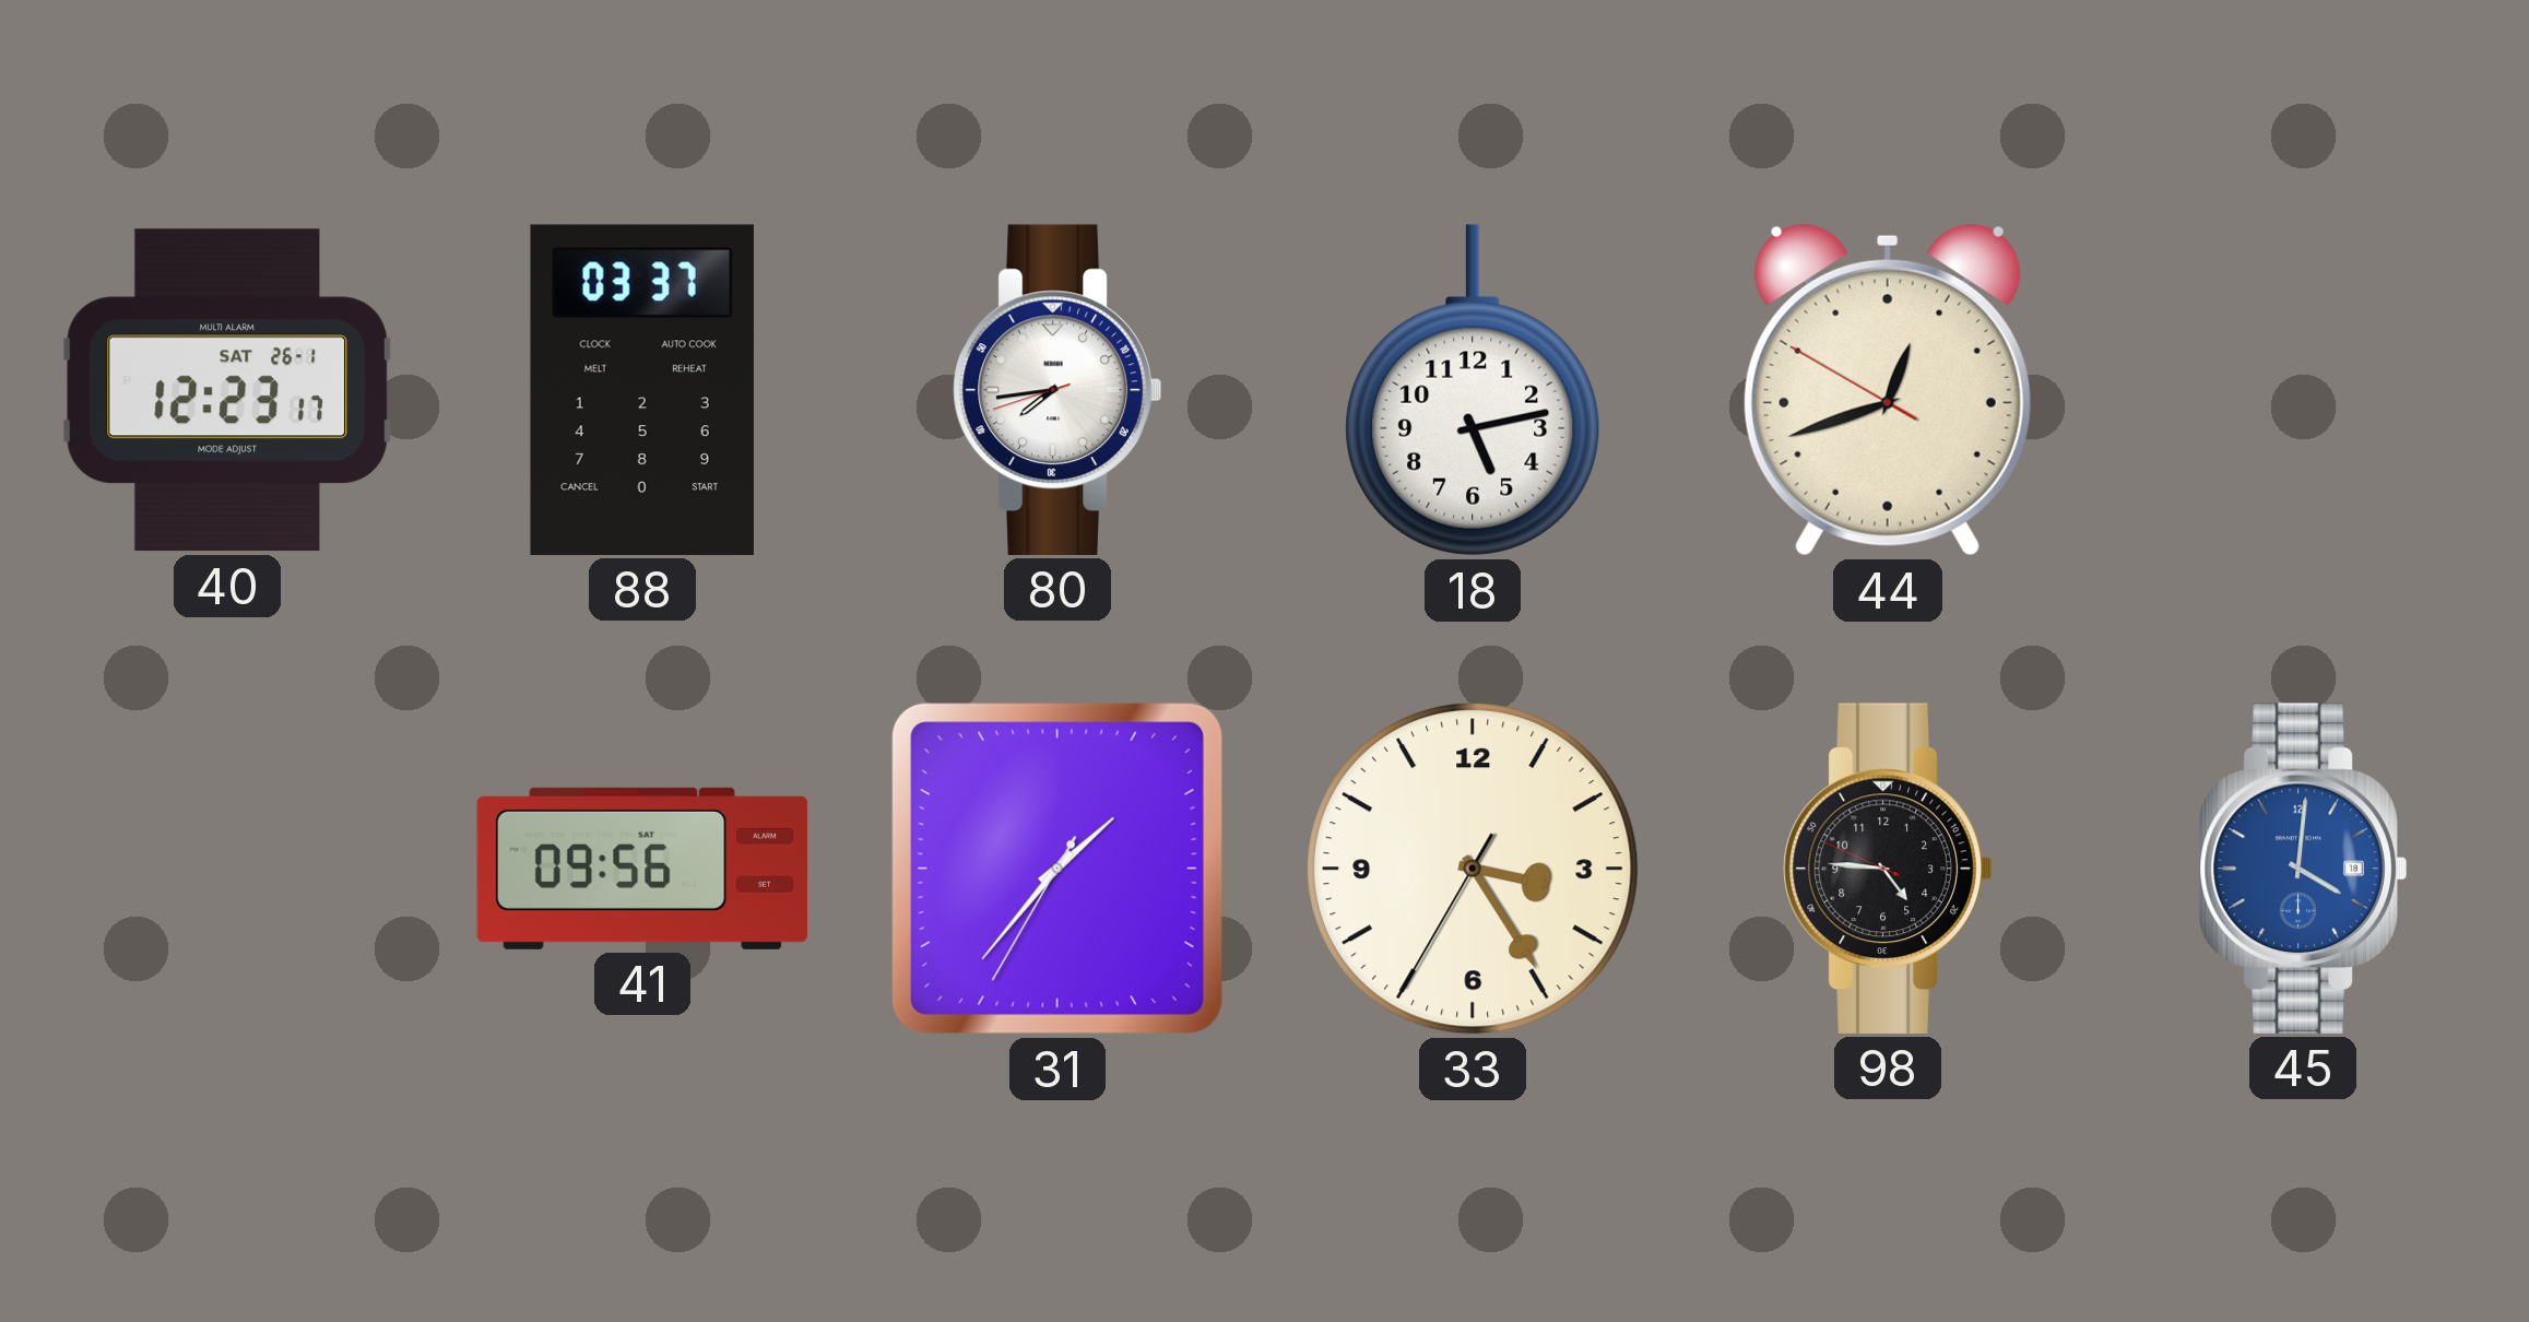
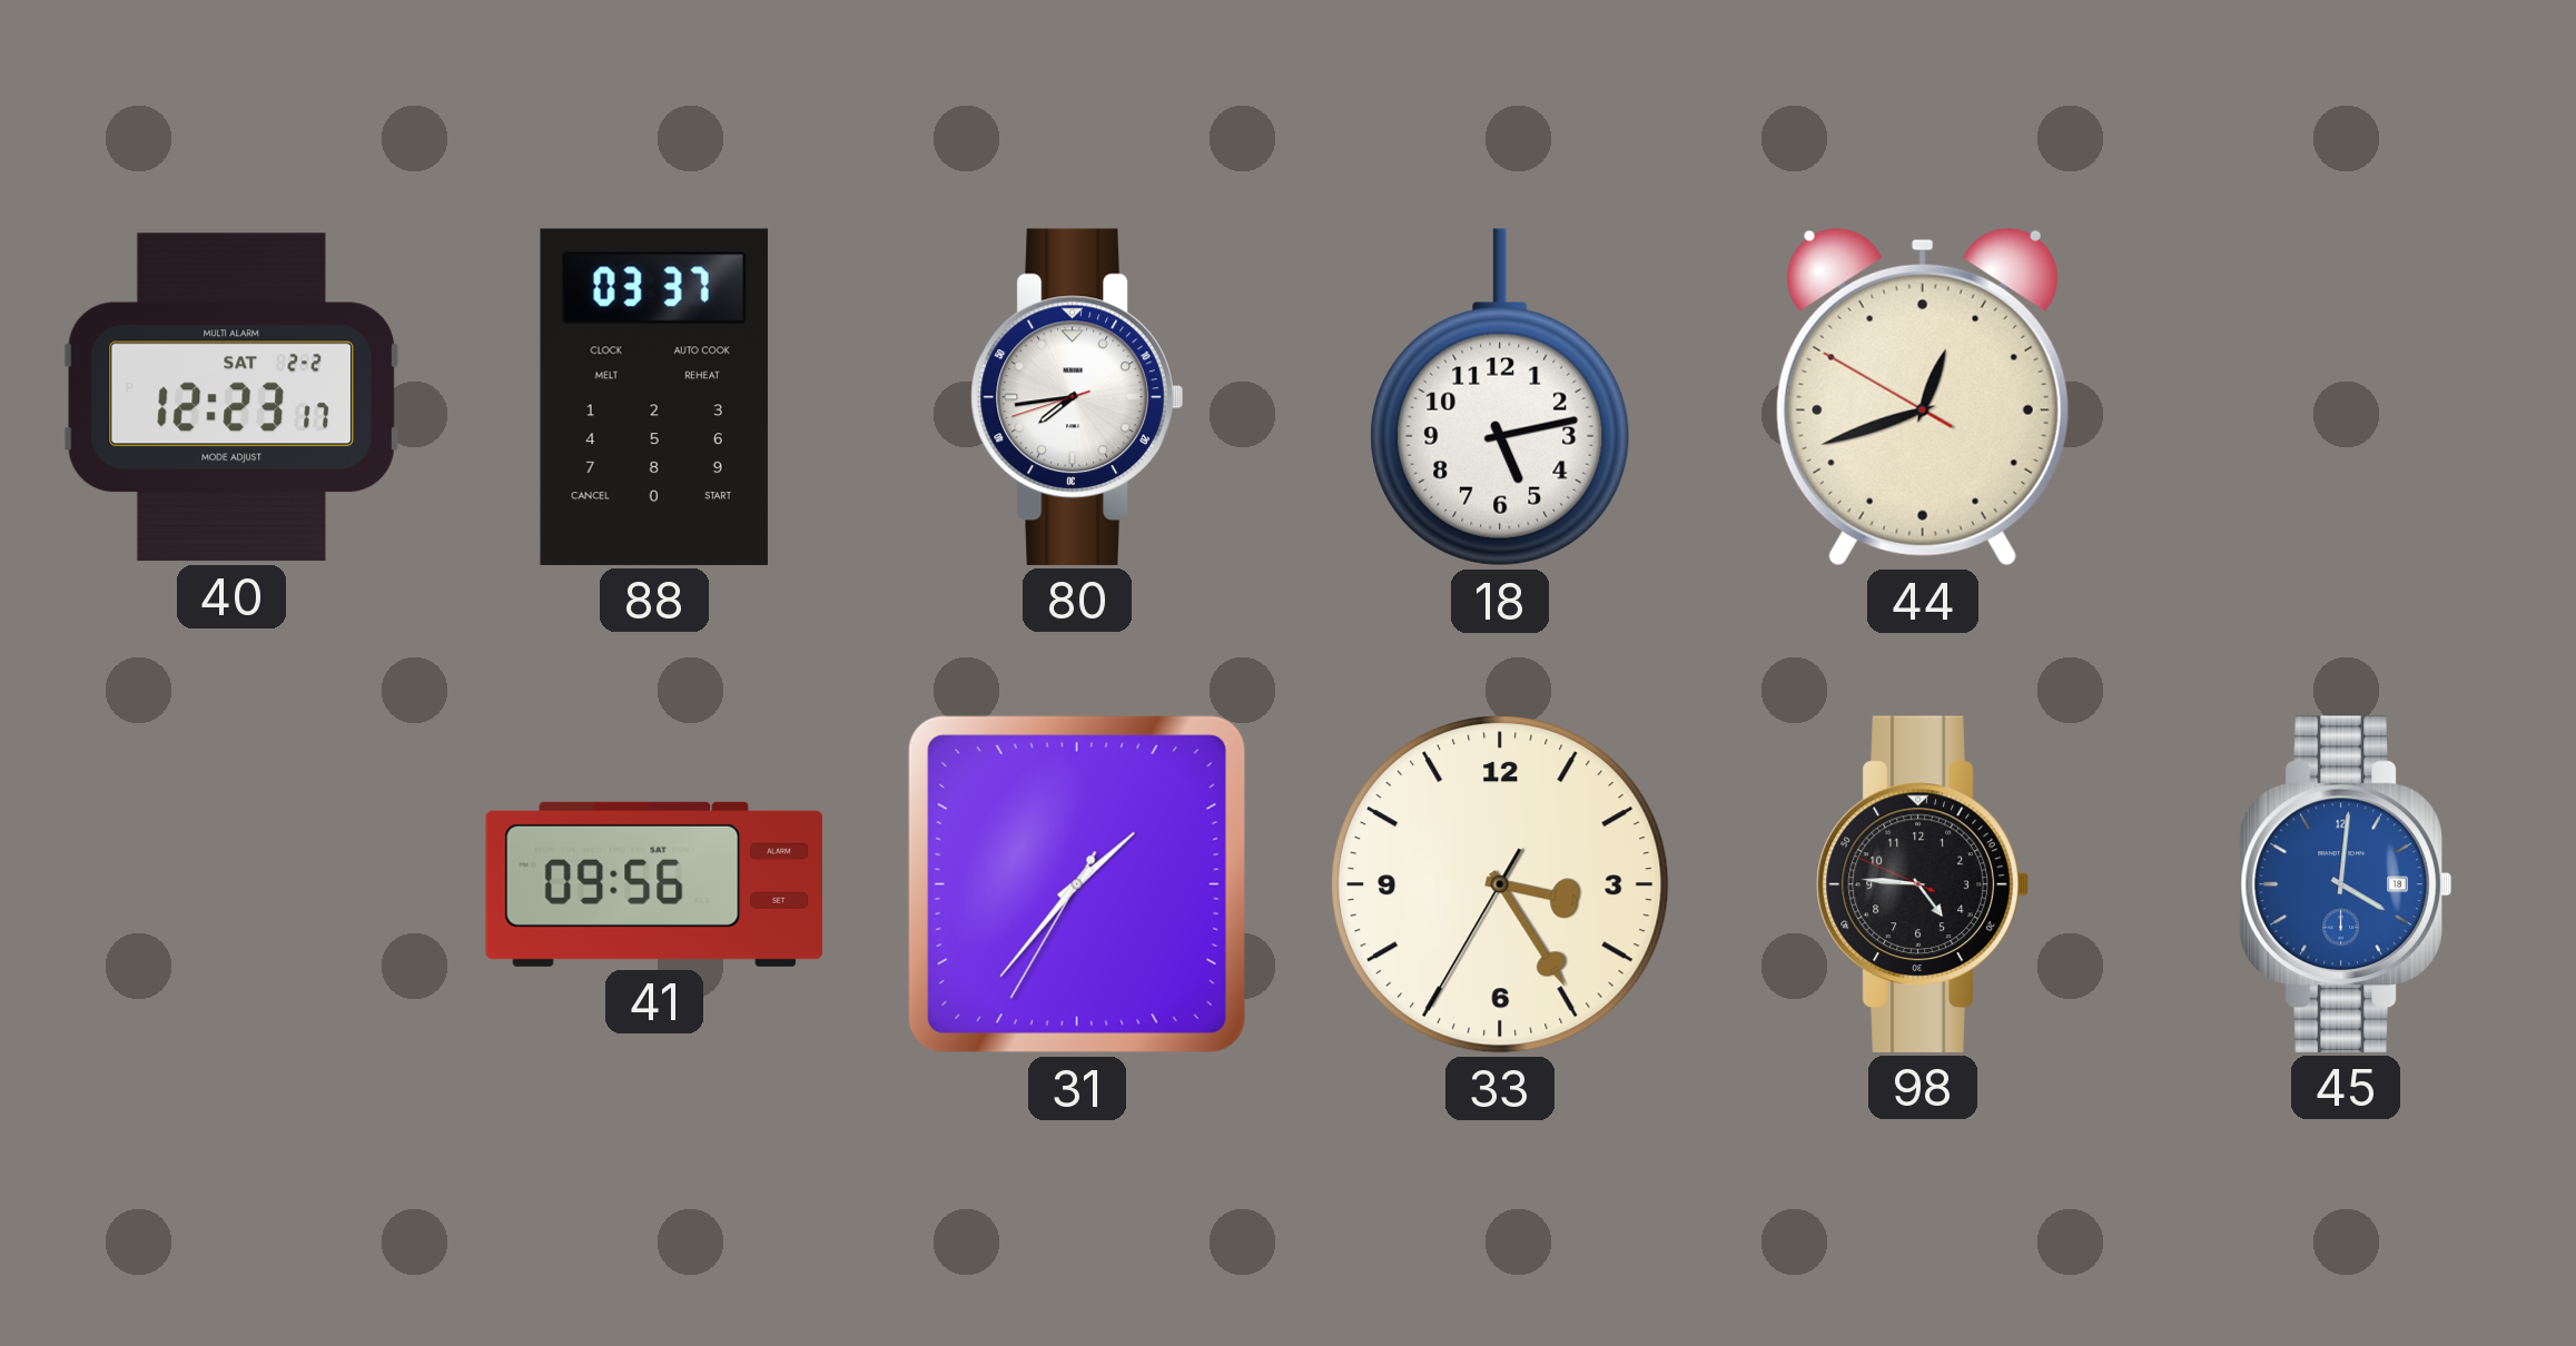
40 date: SAT 26-1 -> SAT 2-2
